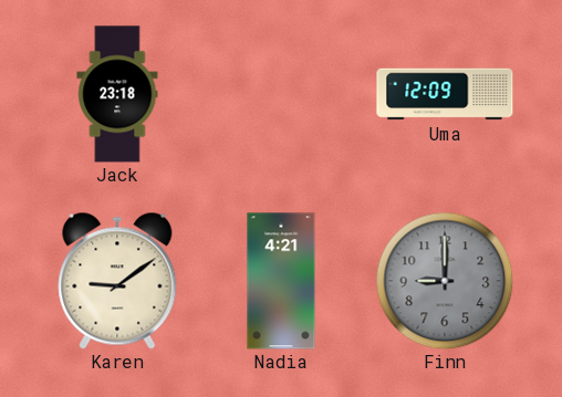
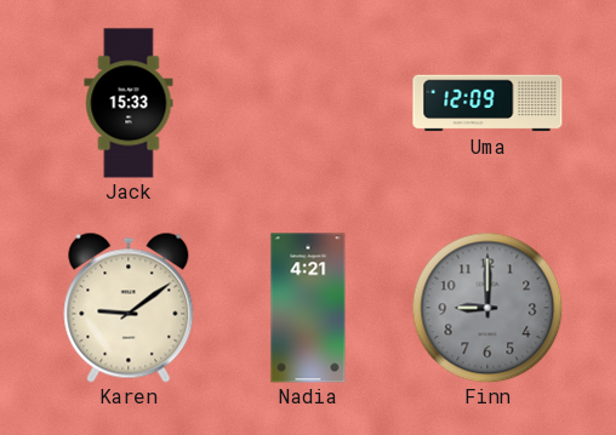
Jack: 23:18 -> 15:33
